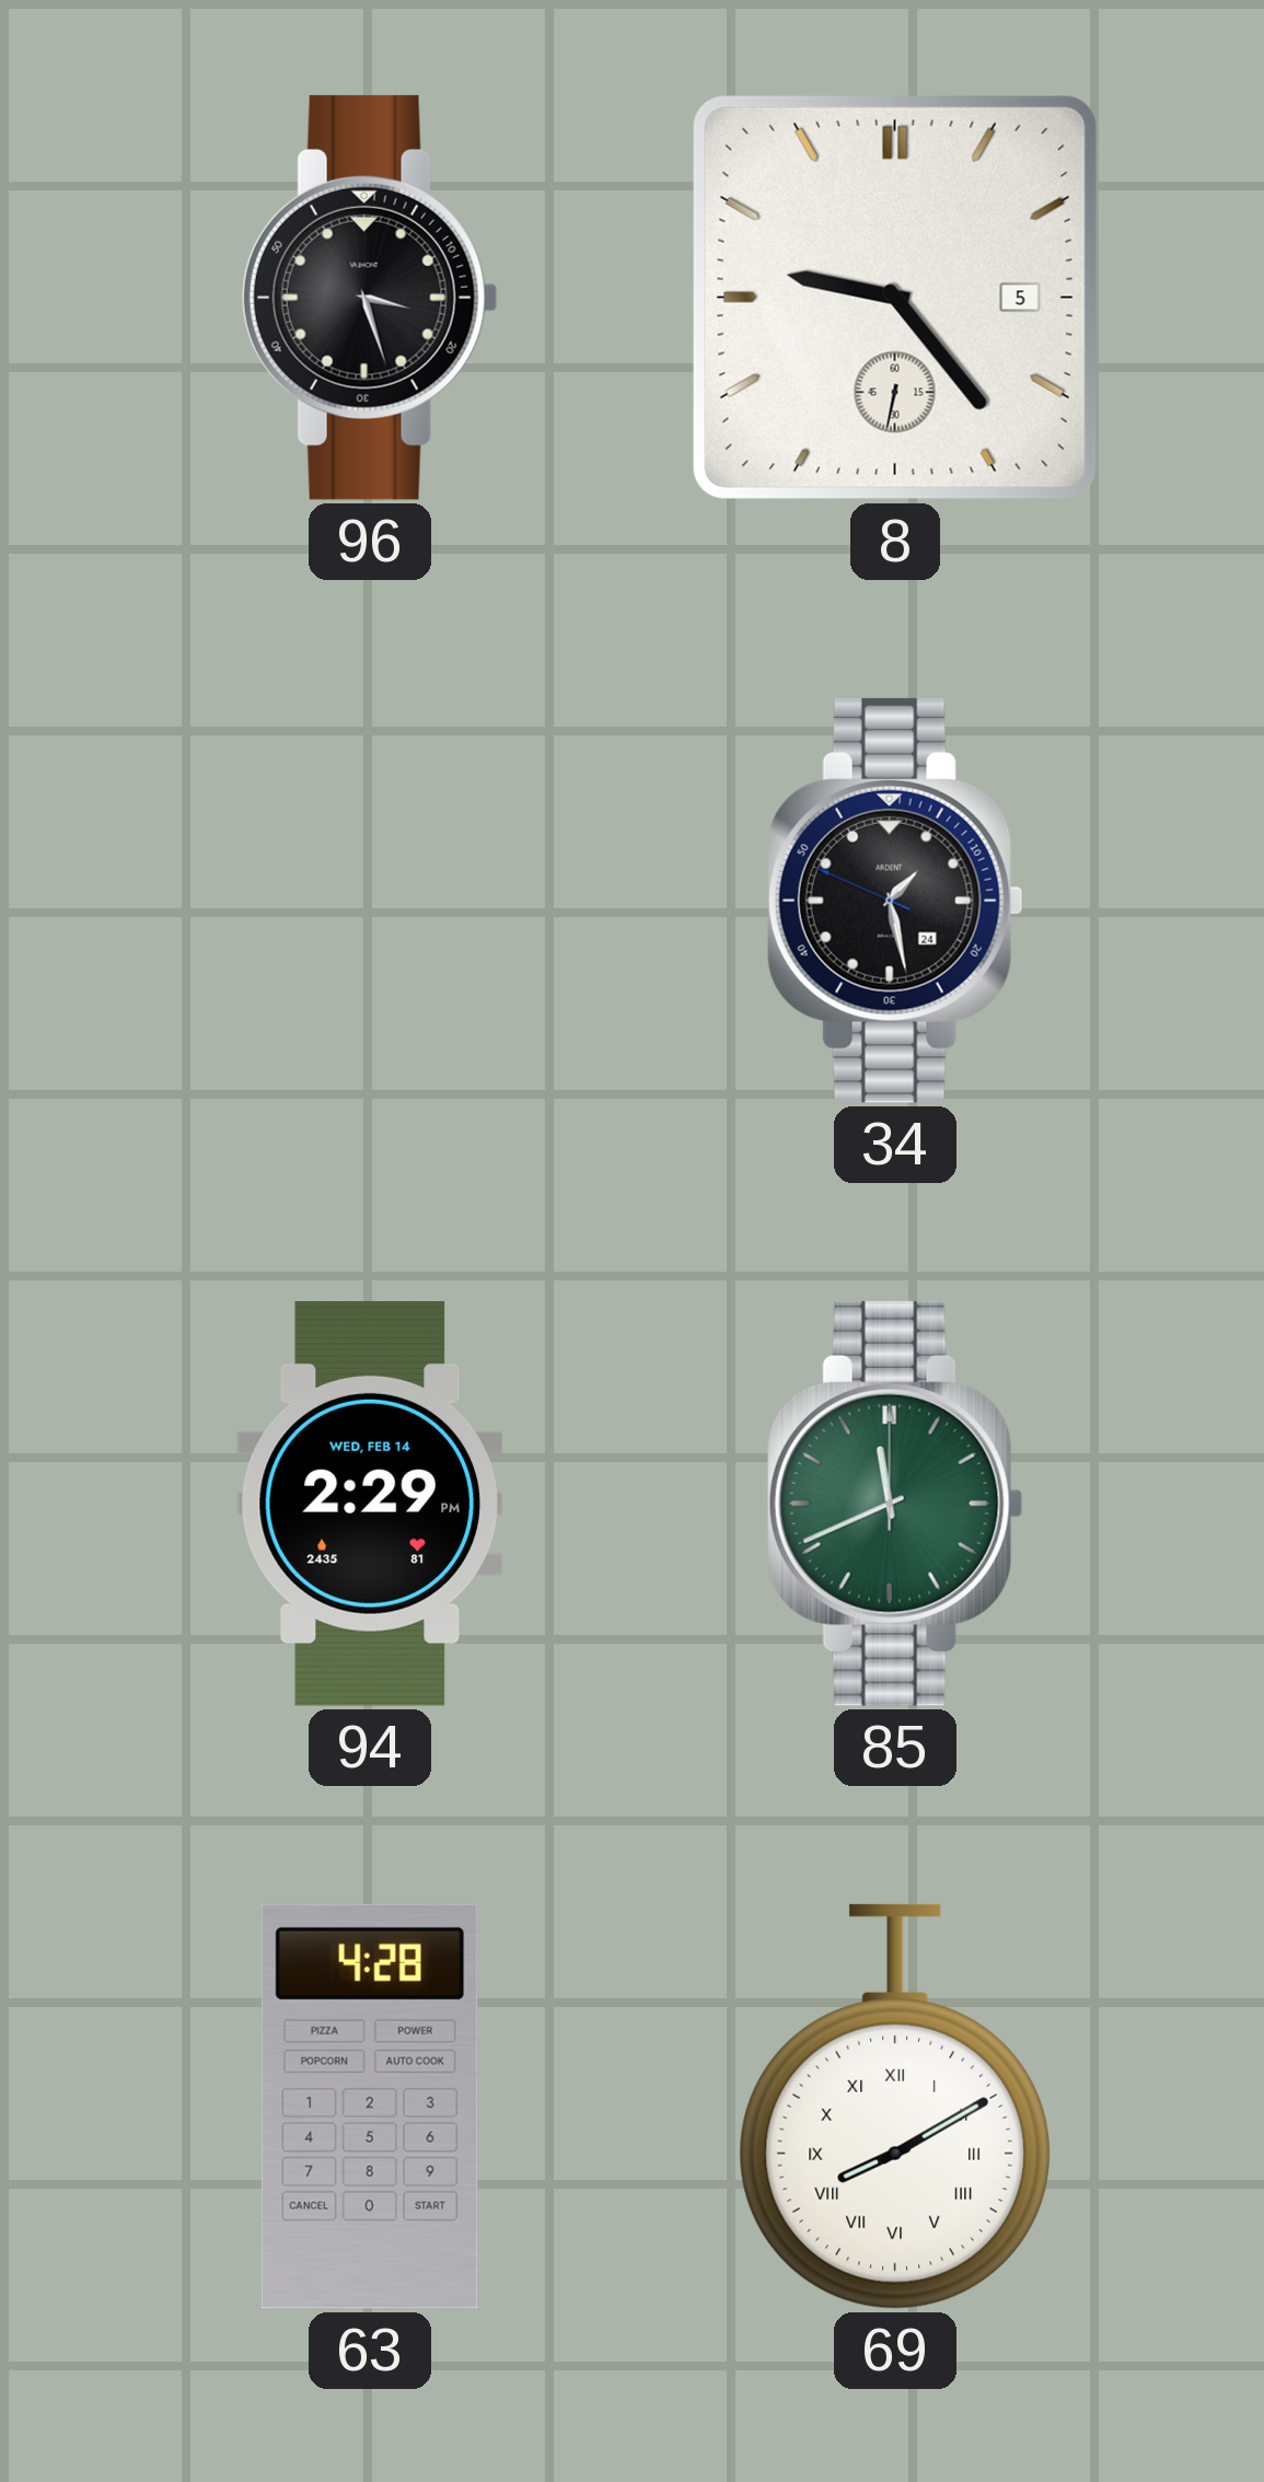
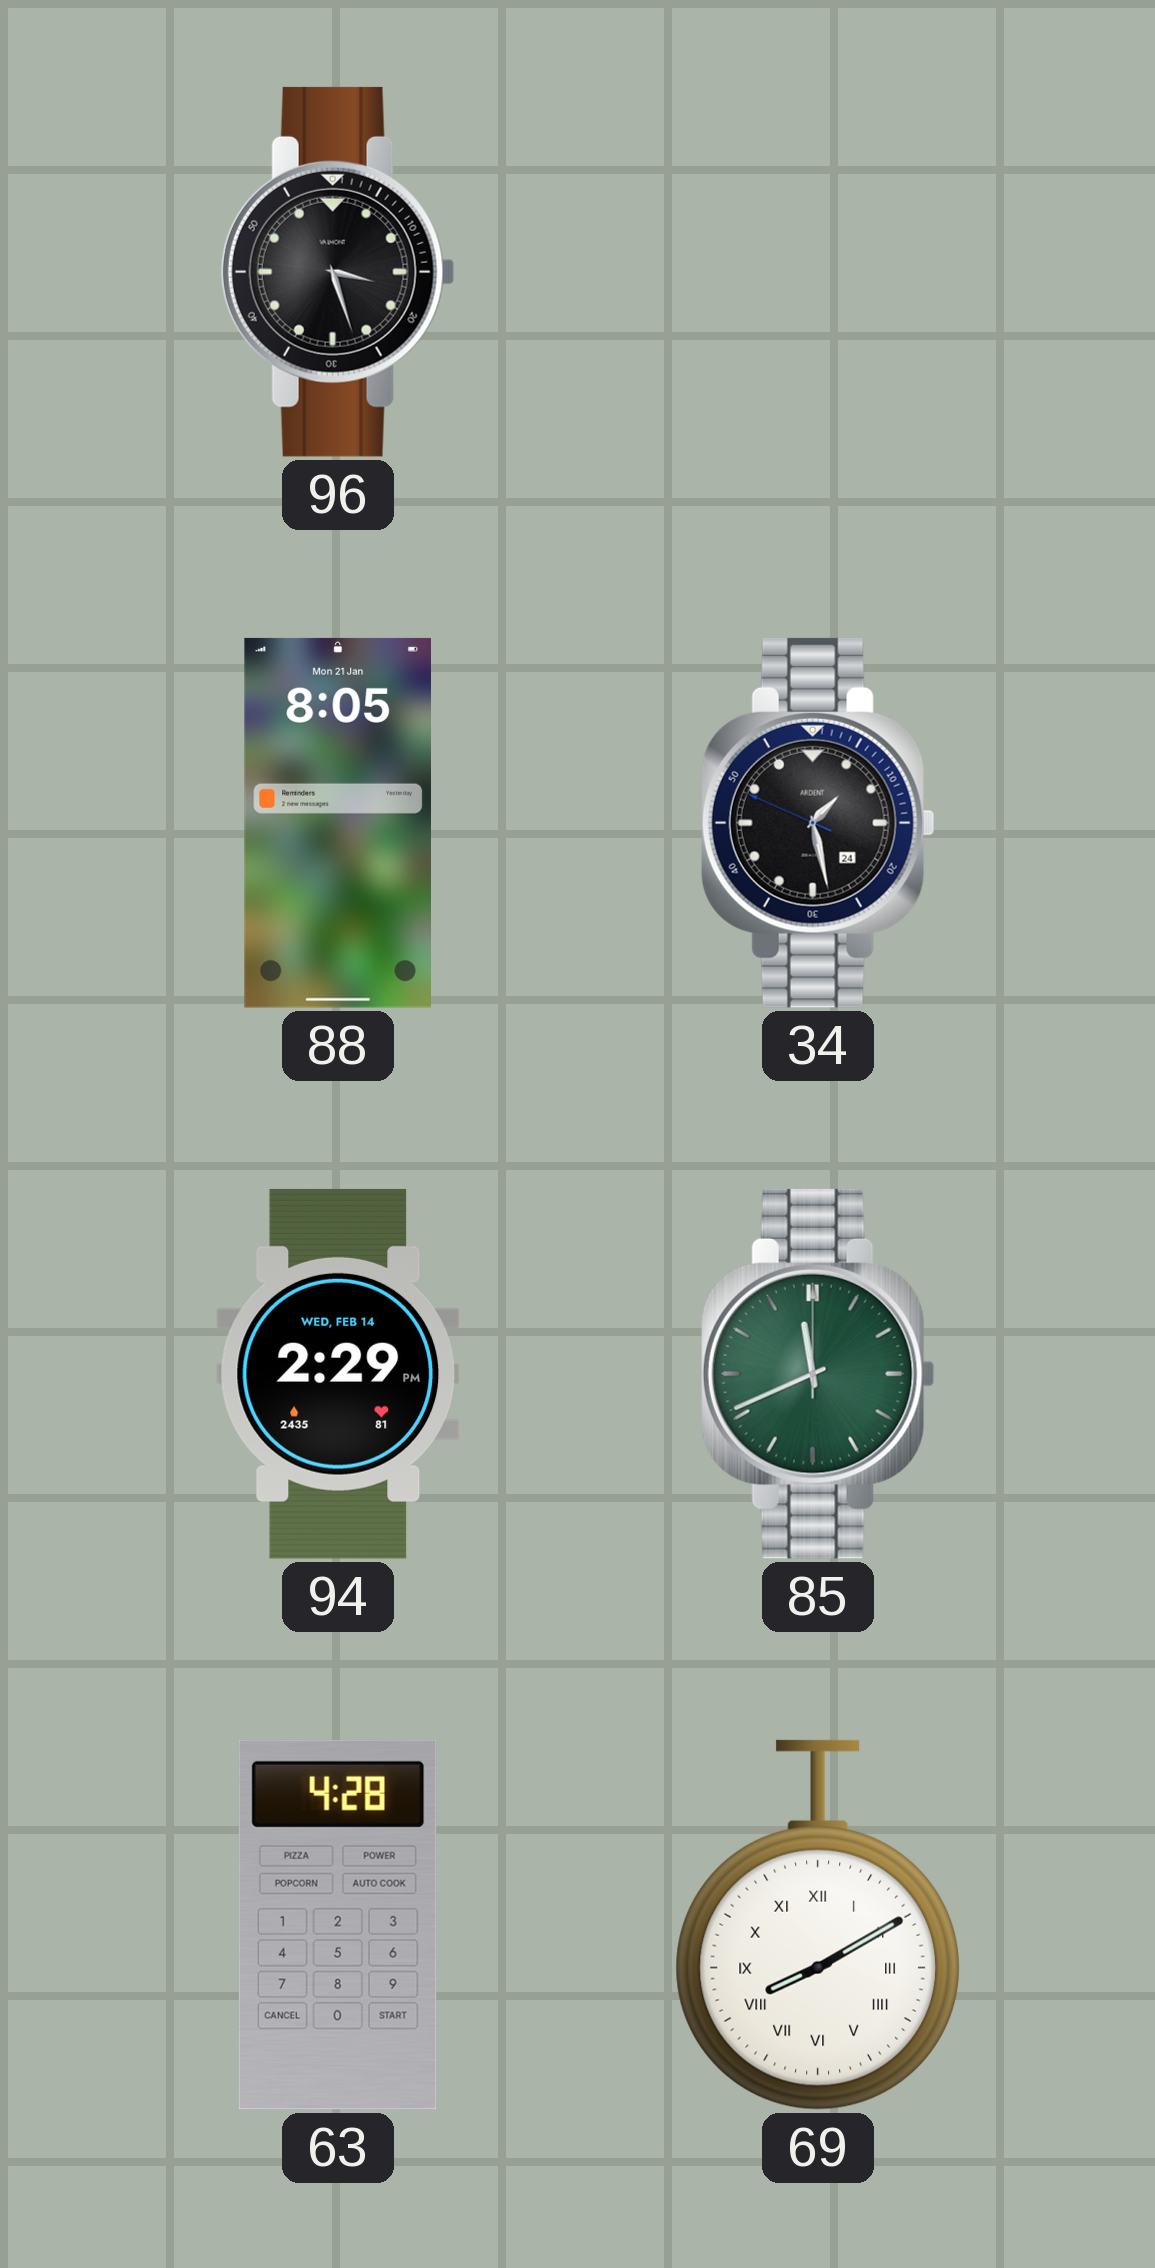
8: 9:23 -> none
88: none -> 8:05
